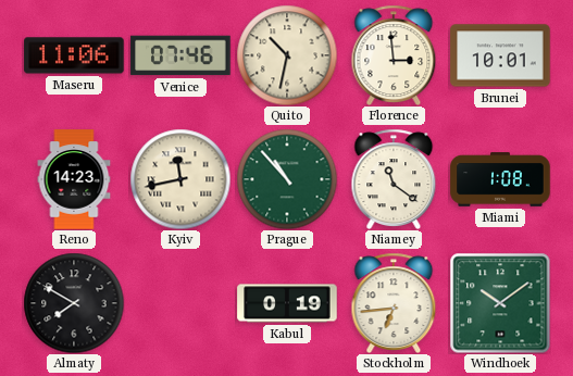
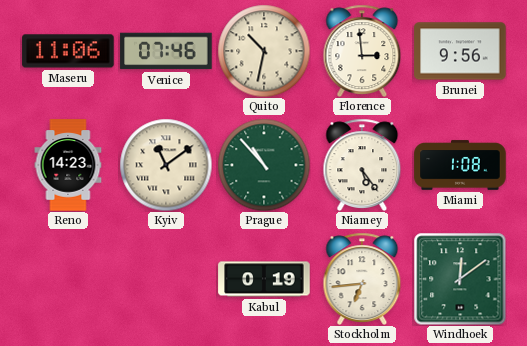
Brunei: 10:01 -> 9:56
Kyiv: 11:43 -> 11:09
Niamey: 11:21 -> 5:24
Almaty: 7:50 -> none
Windhoek: 10:09 -> 12:09
